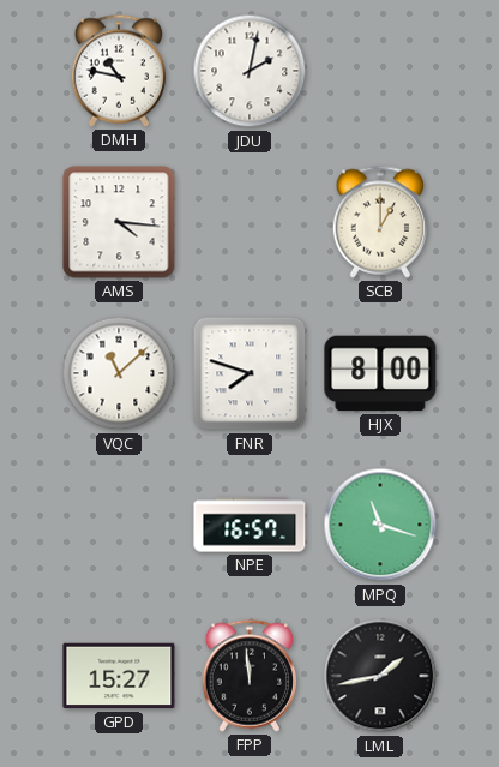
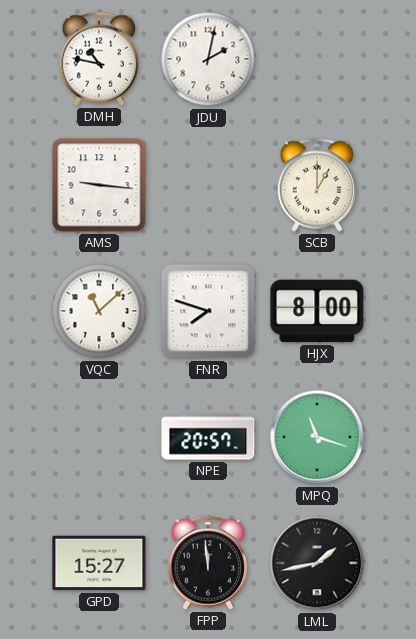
AMS: 4:16 -> 9:16
NPE: 16:57 -> 20:57
